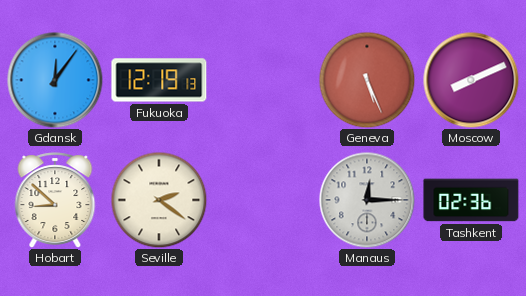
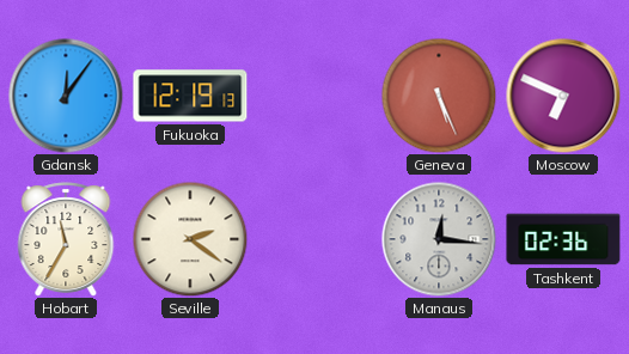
Moscow: 8:11 -> 6:49
Hobart: 8:52 -> 11:35
Manaus: 12:15 -> 12:16
